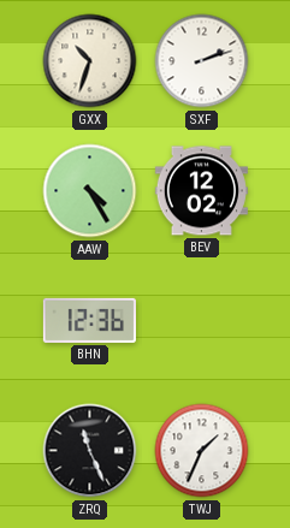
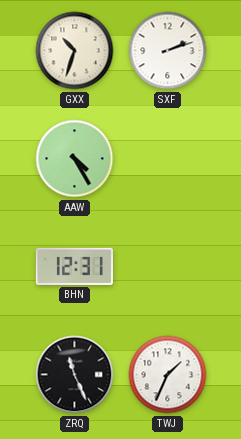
BEV: 12:02 -> none
BHN: 12:36 -> 12:31
